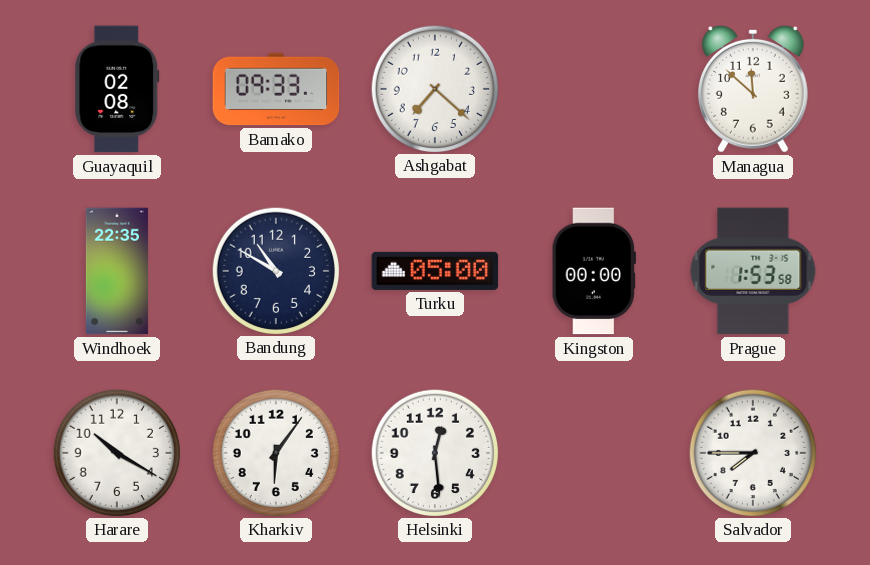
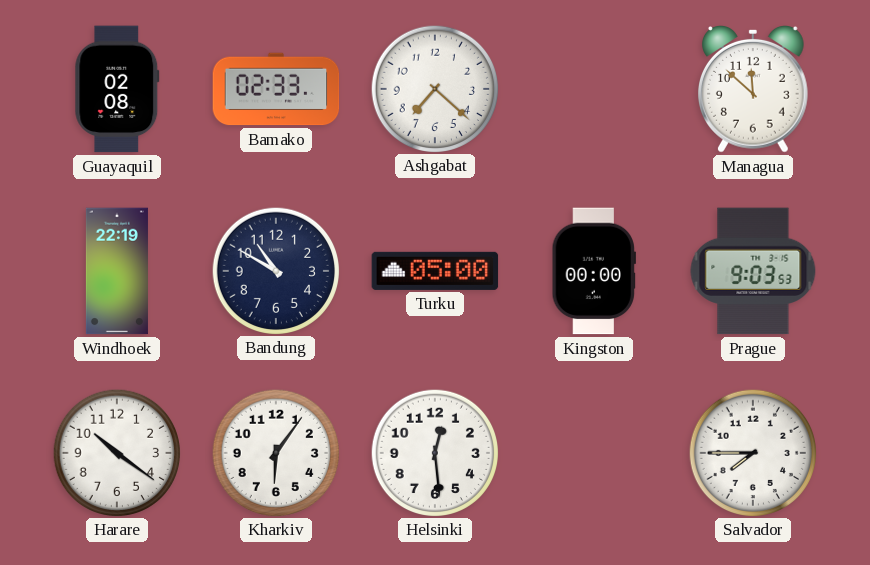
Bamako: 09:33 -> 02:33
Windhoek: 22:35 -> 22:19
Prague: 1:53 -> 9:03
Harare: 10:20 -> 10:21
